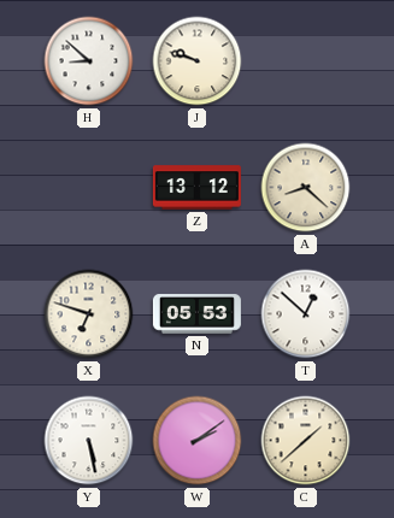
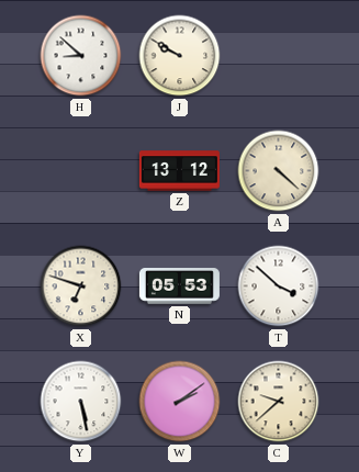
J: 9:48 -> 9:50
A: 8:22 -> 4:22
T: 12:52 -> 3:52
C: 1:38 -> 9:38
